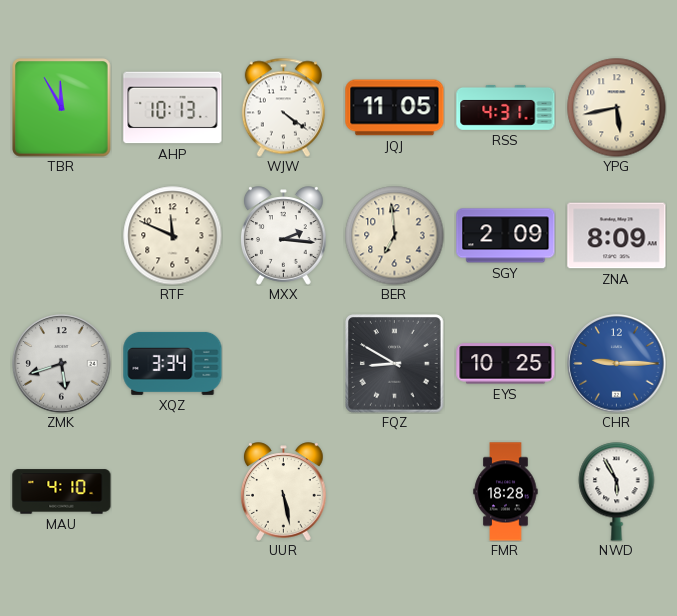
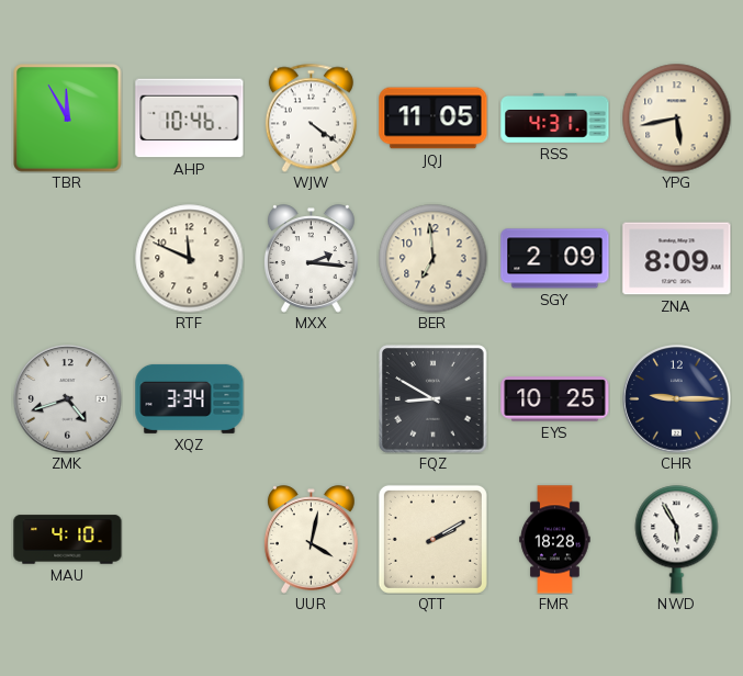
AHP: 10:13 -> 10:46
ZMK: 5:42 -> 4:42
CHR dial: blue -> navy
UUR: 5:28 -> 4:02
QTT: none -> 2:10
